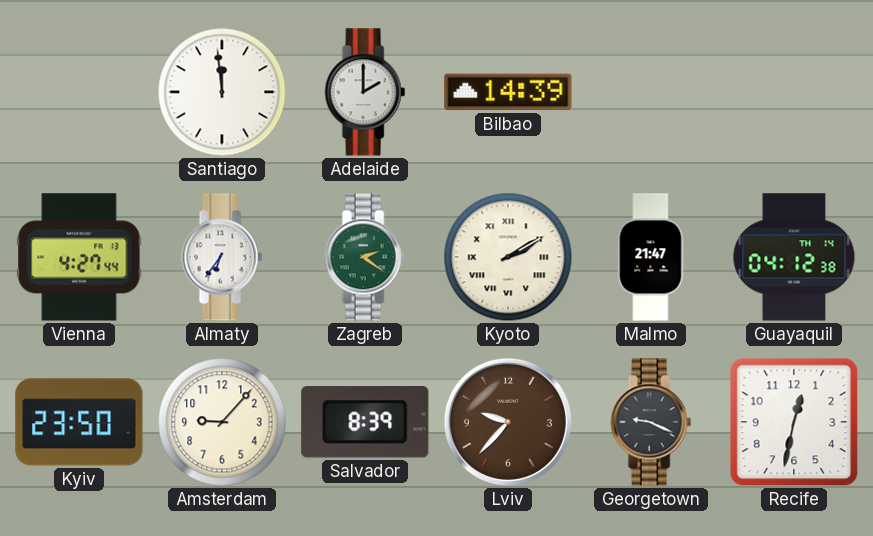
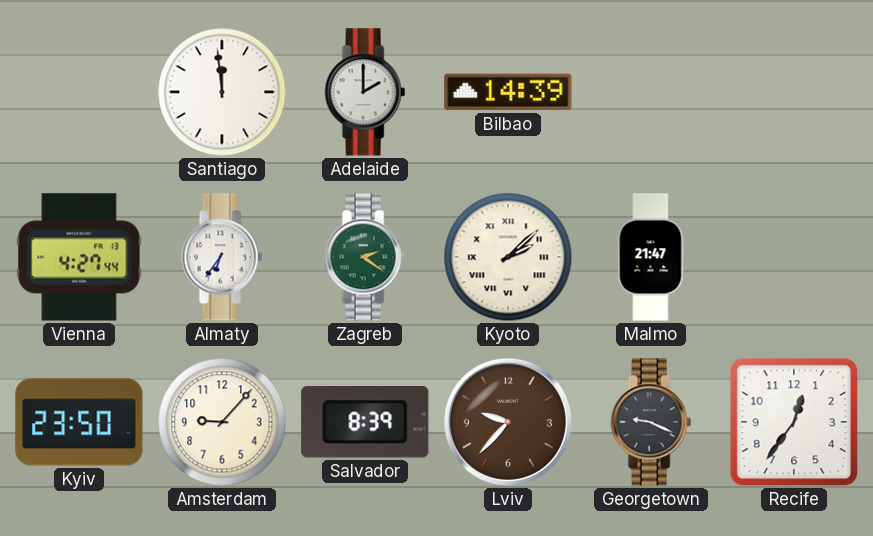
Kyoto: 2:10 -> 2:08
Guayaquil: 04:12 -> none
Recife: 12:32 -> 12:36
